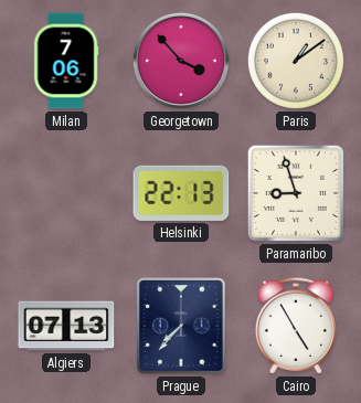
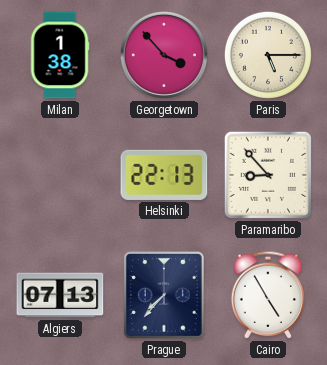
Milan: 7:06 -> 1:38
Paris: 1:09 -> 5:15
Paramaribo: 8:57 -> 8:53
